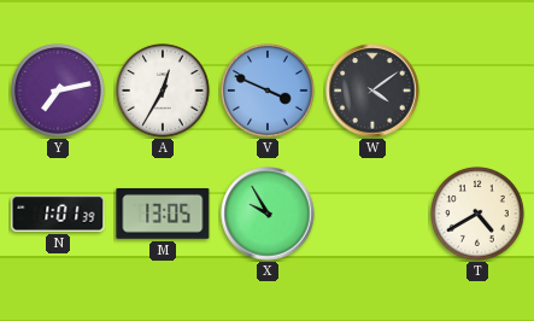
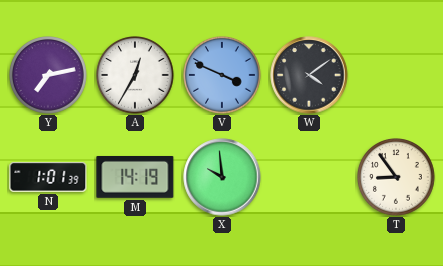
M: 13:05 -> 14:19
X: 9:55 -> 9:59
T: 4:40 -> 8:54
